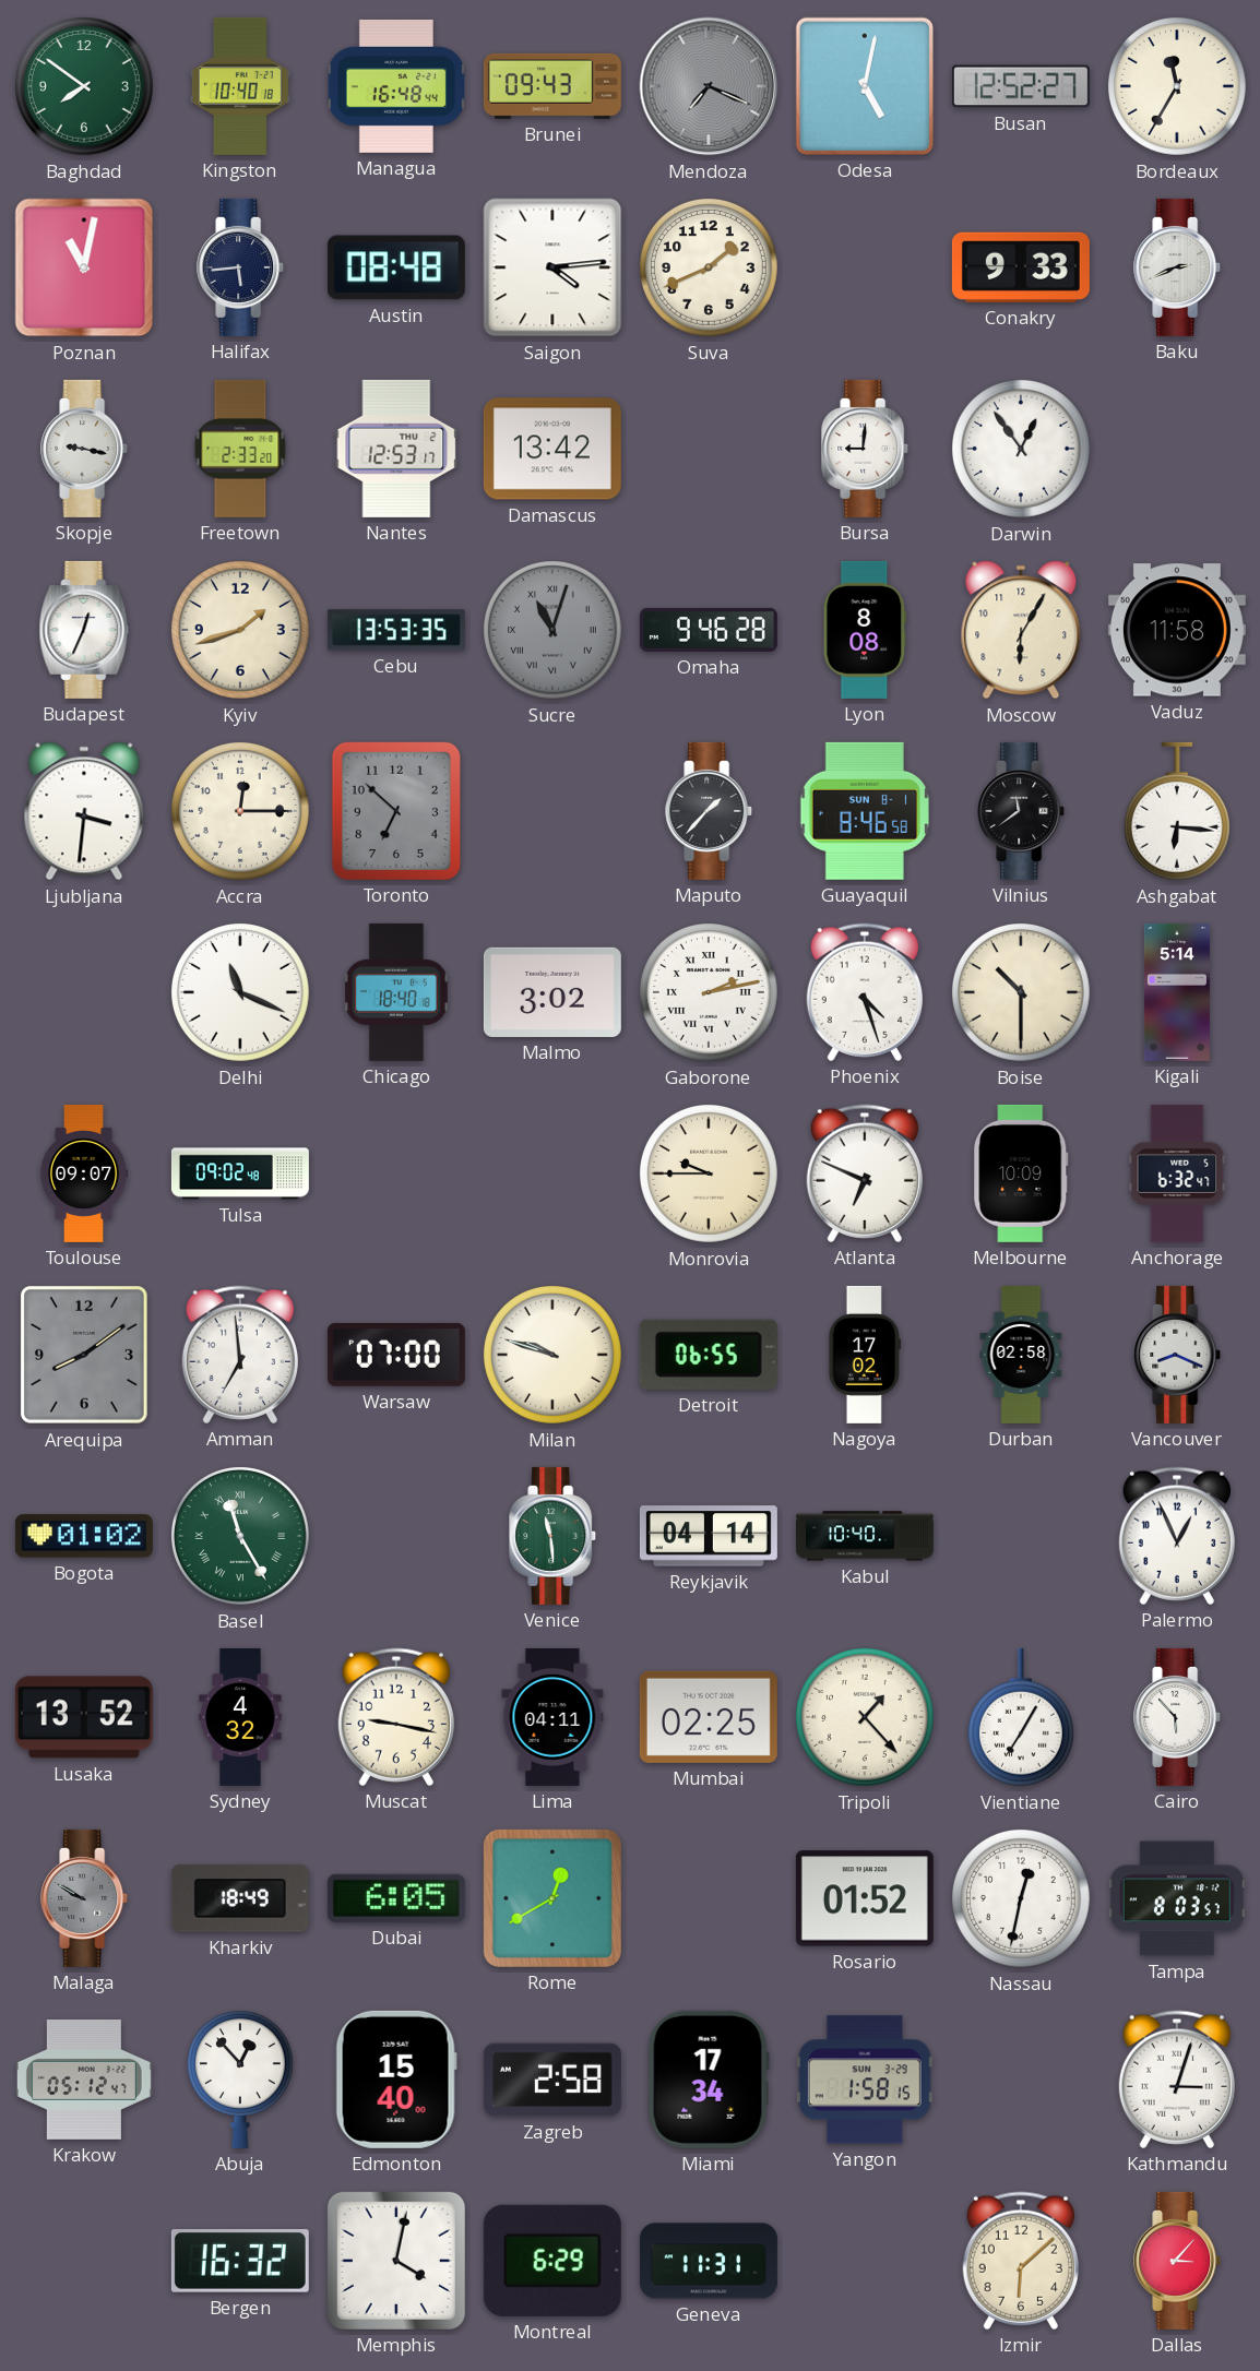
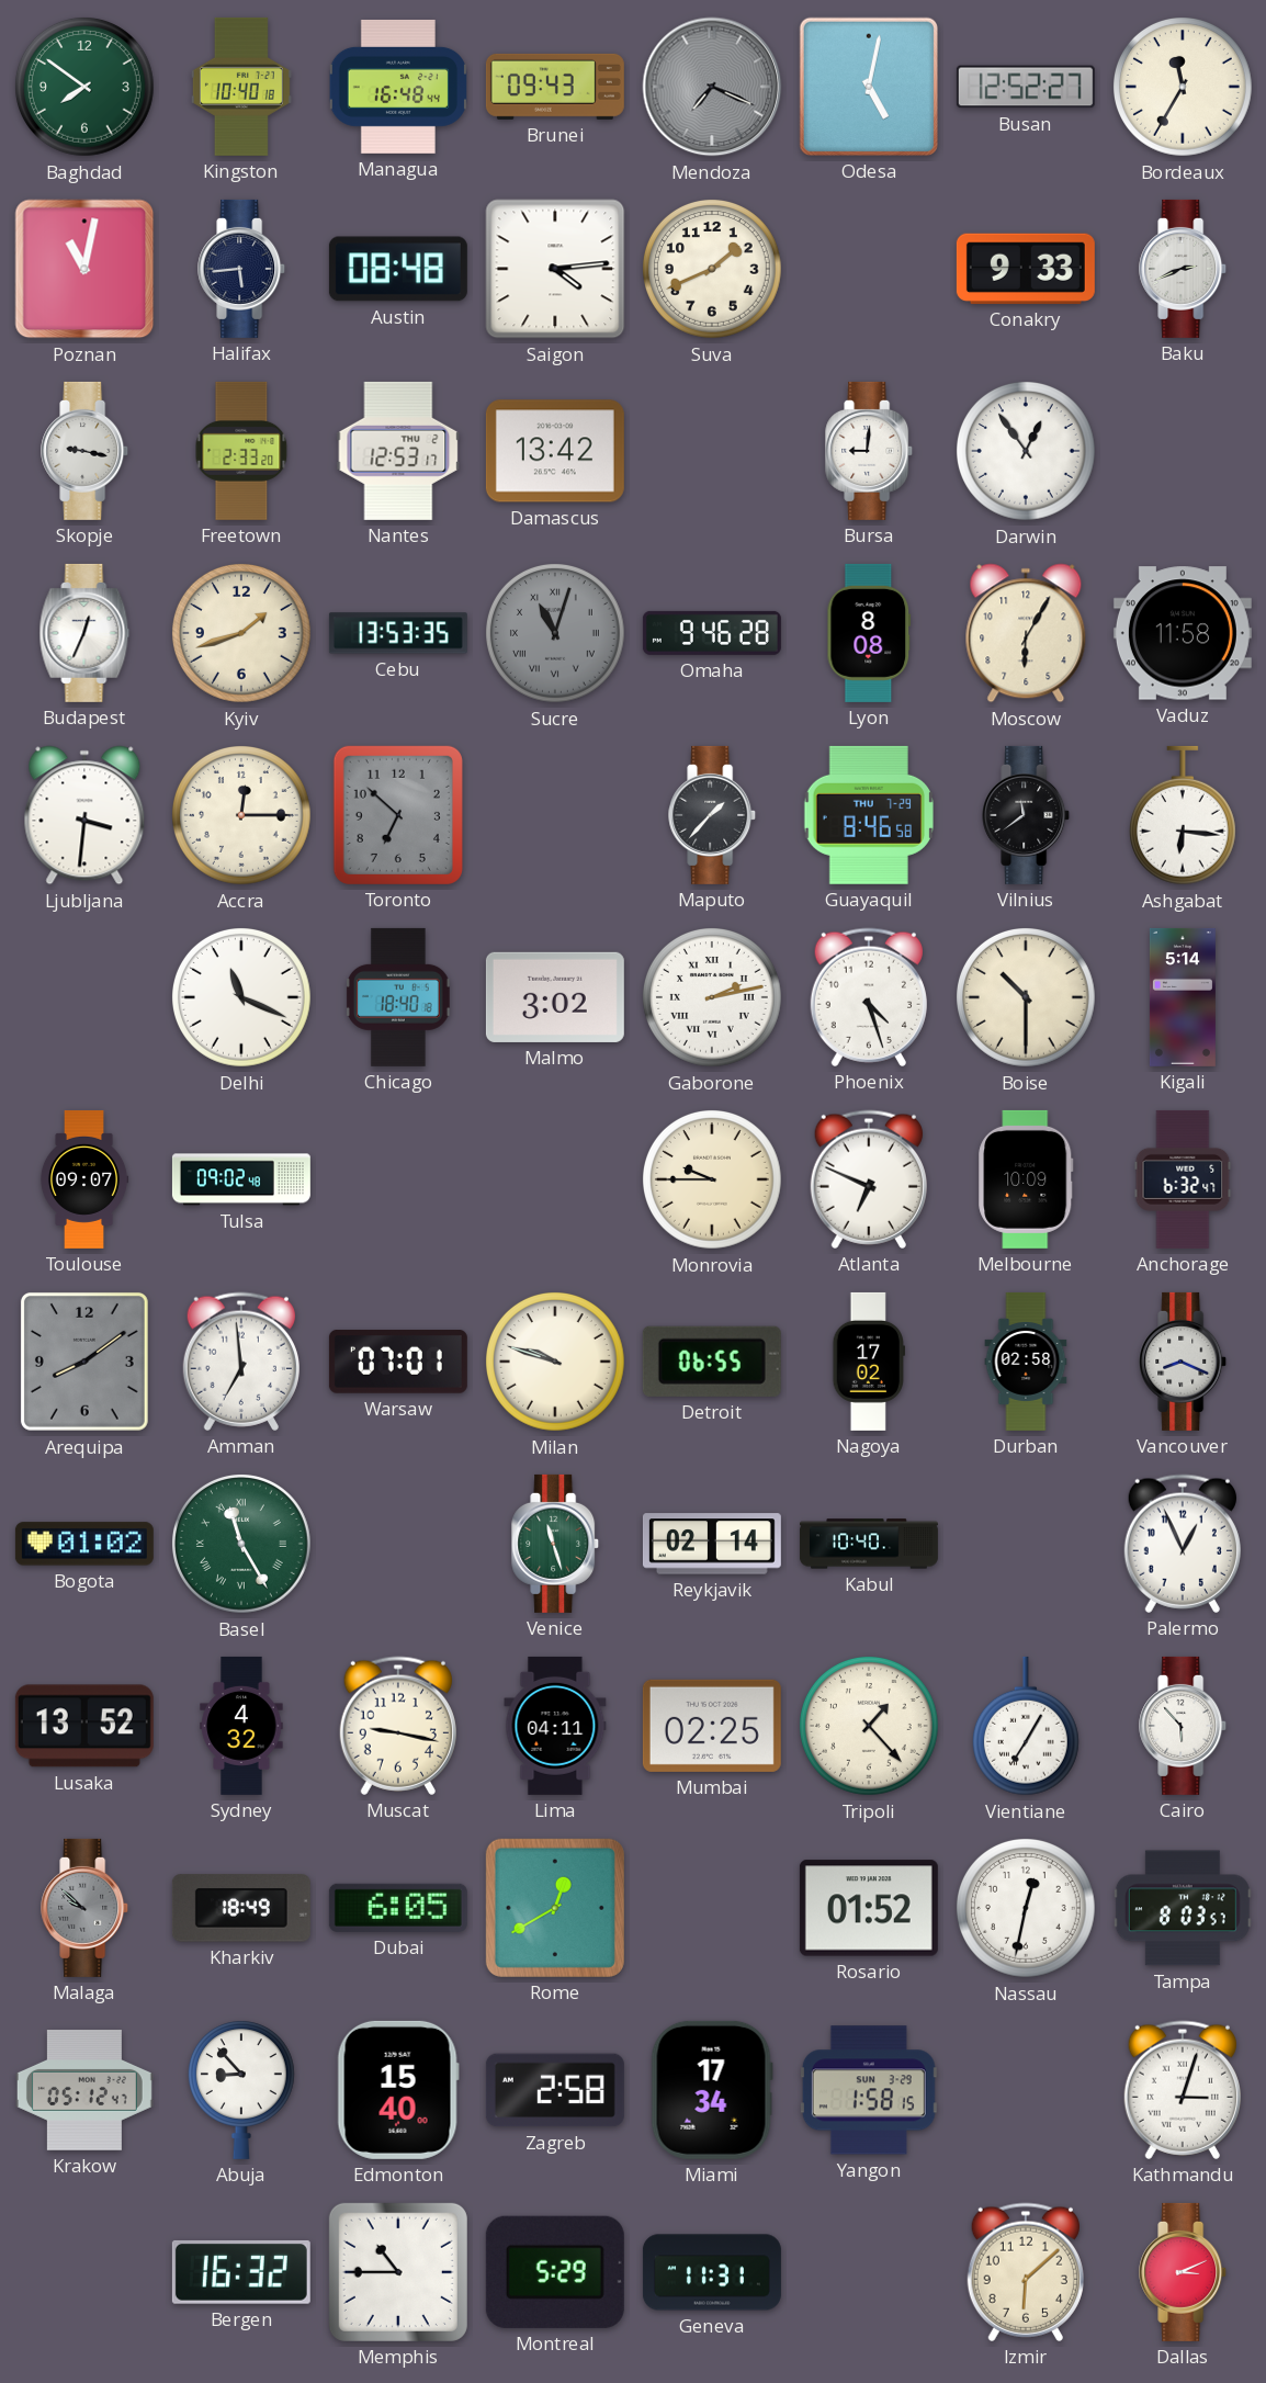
Guayaquil date: SUN 8-1 -> THU 7-29
Warsaw: 07:00 -> 07:01
Venice: 11:29 -> 11:27
Reykjavik: 04:14 -> 02:14
Malaga: 9:50 -> 9:52
Abuja: 12:53 -> 8:53
Memphis: 4:02 -> 10:45
Montreal: 6:29 -> 5:29
Dallas: 3:07 -> 3:11
